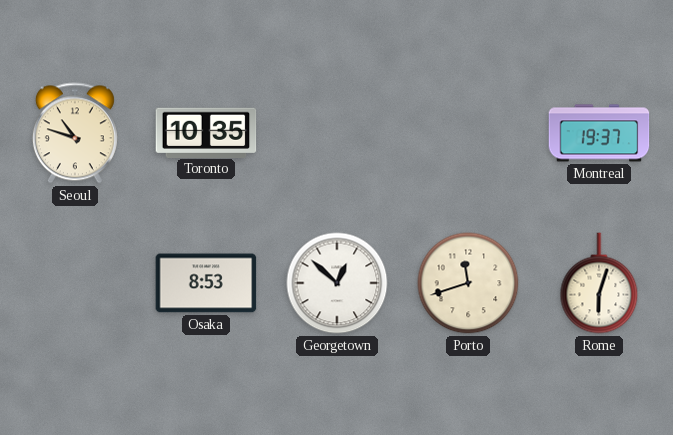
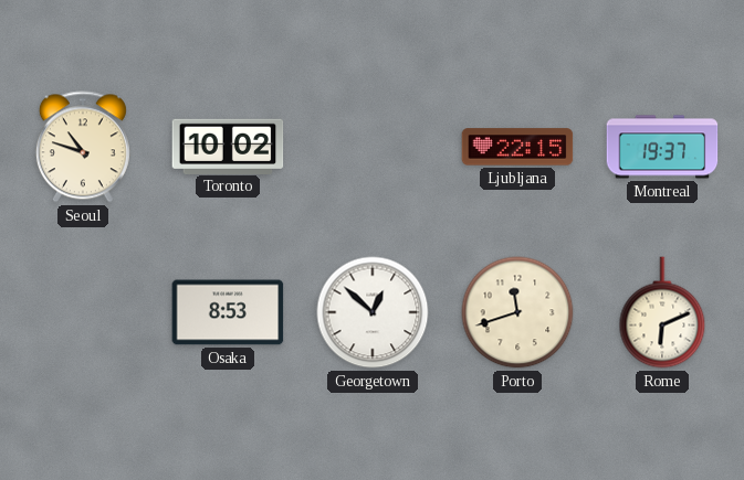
Toronto: 10:35 -> 10:02
Ljubljana: none -> 22:15
Rome: 6:03 -> 6:11
